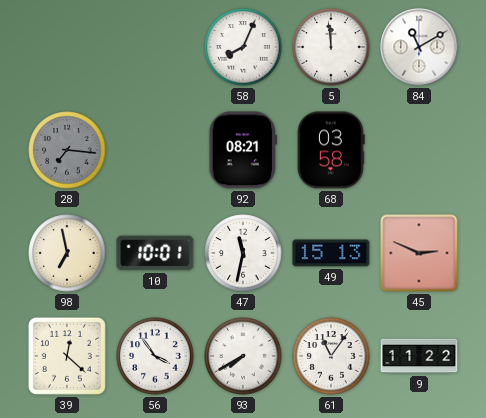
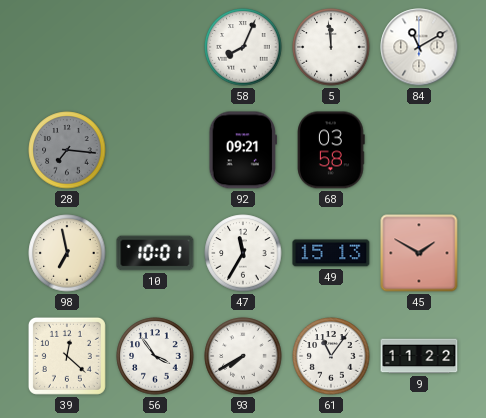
92: 08:21 -> 09:21
47: 11:32 -> 11:35
45: 2:49 -> 1:50
